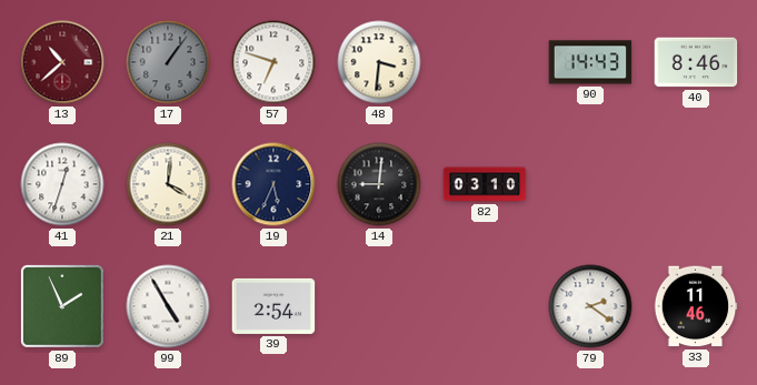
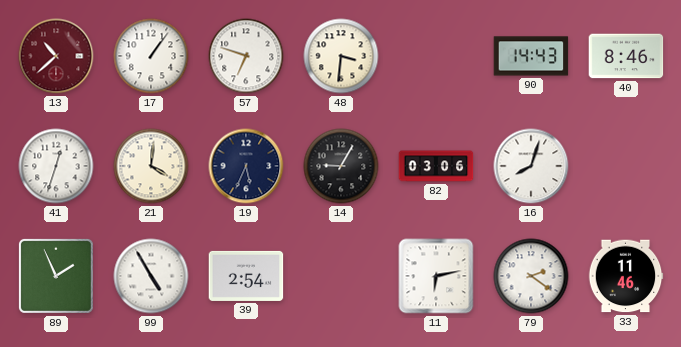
17 dial: grey -> white
14: 9:01 -> 9:05
82: 03:10 -> 03:06
16: none -> 8:03
11: none -> 6:13
